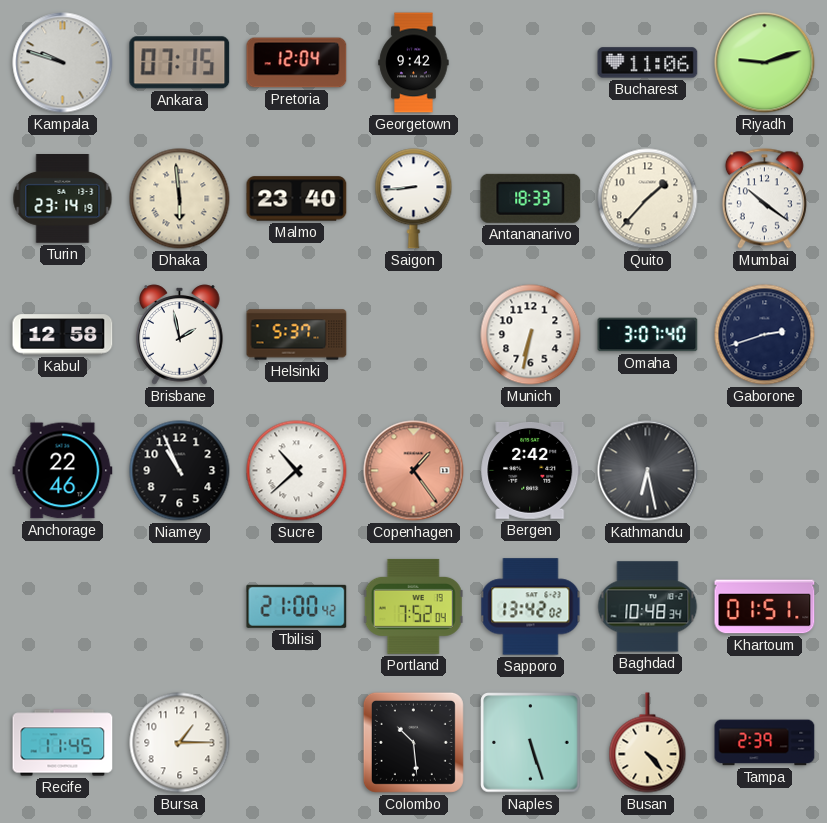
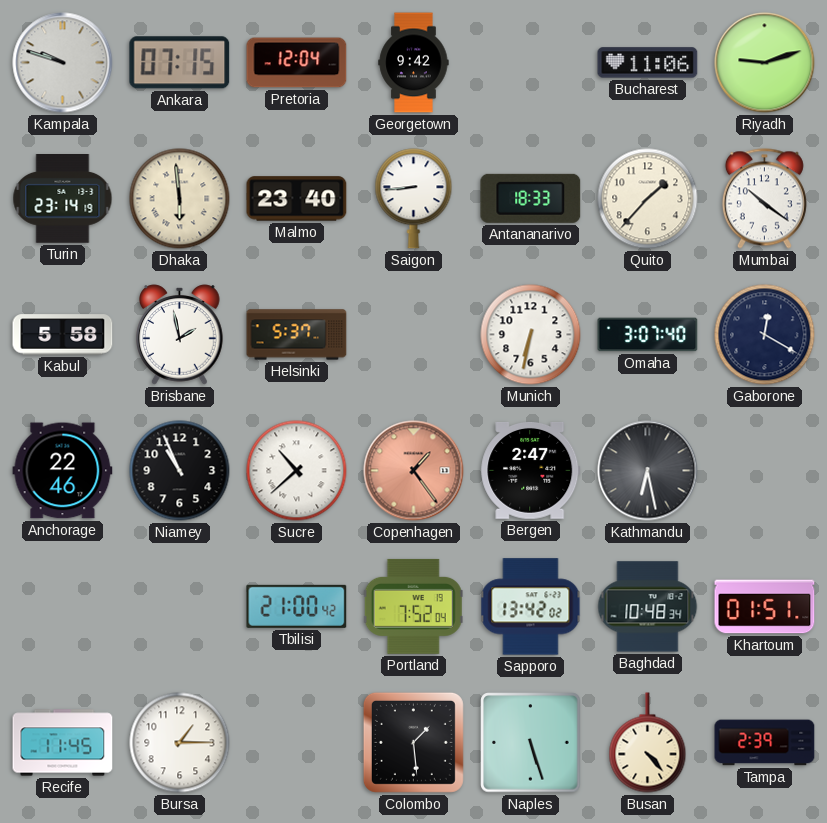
Kabul: 12:58 -> 5:58
Gaborone: 2:42 -> 12:20
Bergen: 2:42 -> 2:47
Colombo: 10:29 -> 1:29
